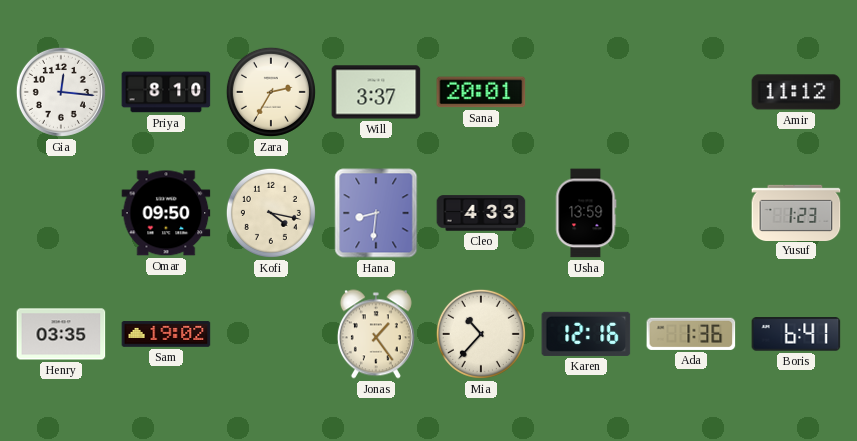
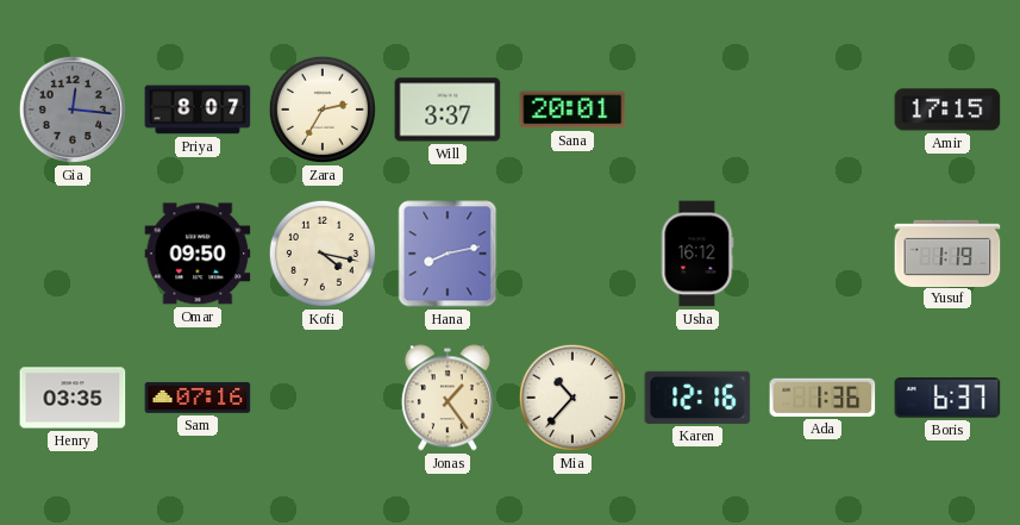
Gia dial: white -> grey
Priya: 8:10 -> 8:07
Amir: 11:12 -> 17:15
Hana: 8:31 -> 8:13
Cleo: 4:33 -> none
Usha: 13:59 -> 16:12
Yusuf: 1:23 -> 1:19
Sam: 19:02 -> 07:16
Boris: 6:41 -> 6:37
